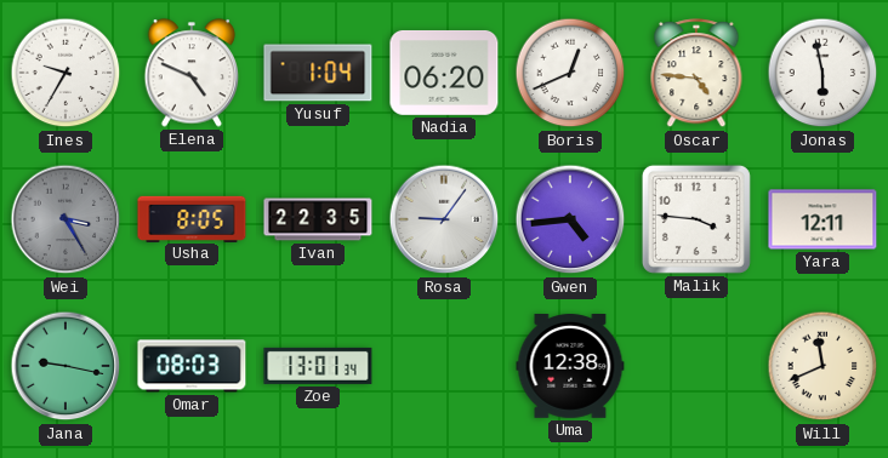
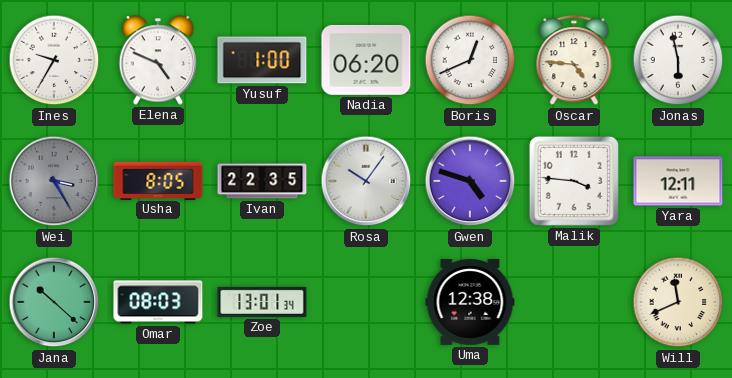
Yusuf: 1:04 -> 1:00
Rosa: 9:06 -> 10:06
Gwen: 4:44 -> 4:48
Jana: 9:17 -> 10:22
